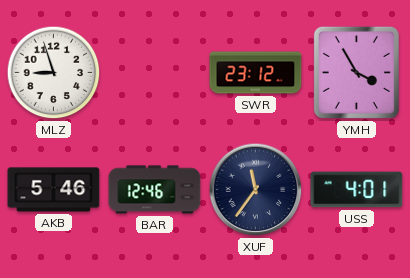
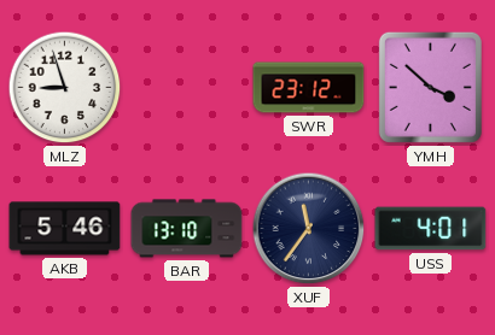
YMH: 3:55 -> 3:52
BAR: 12:46 -> 13:10
